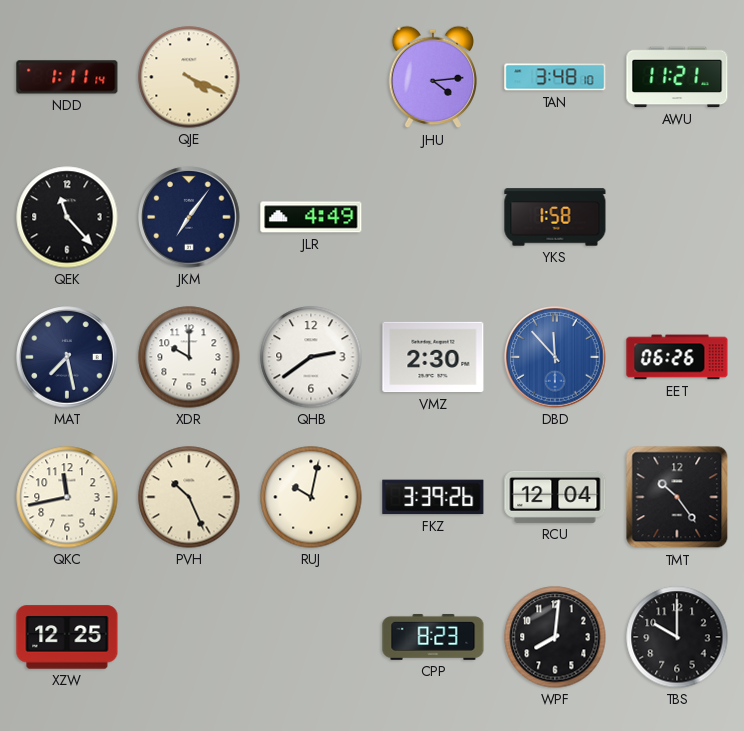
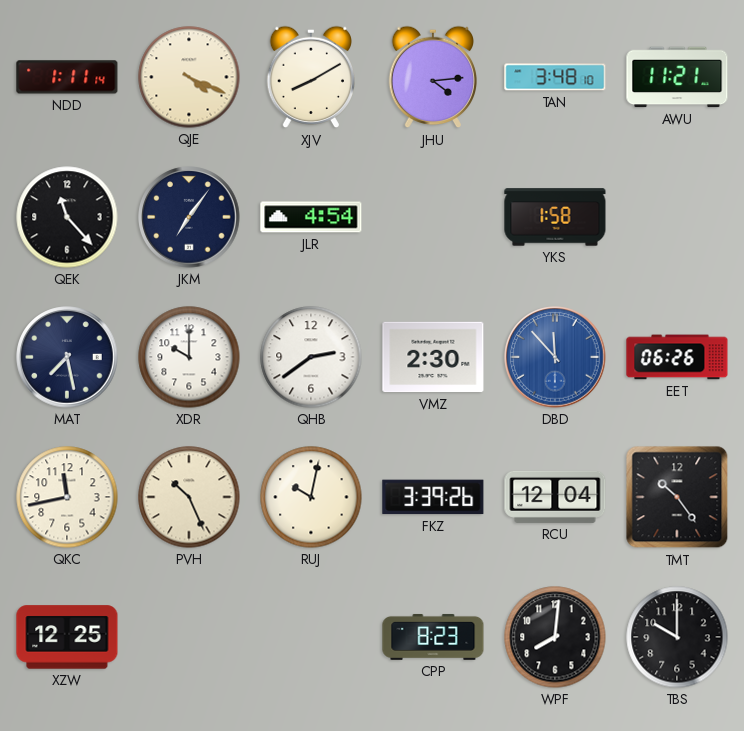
XJV: none -> 8:10
JLR: 4:49 -> 4:54
